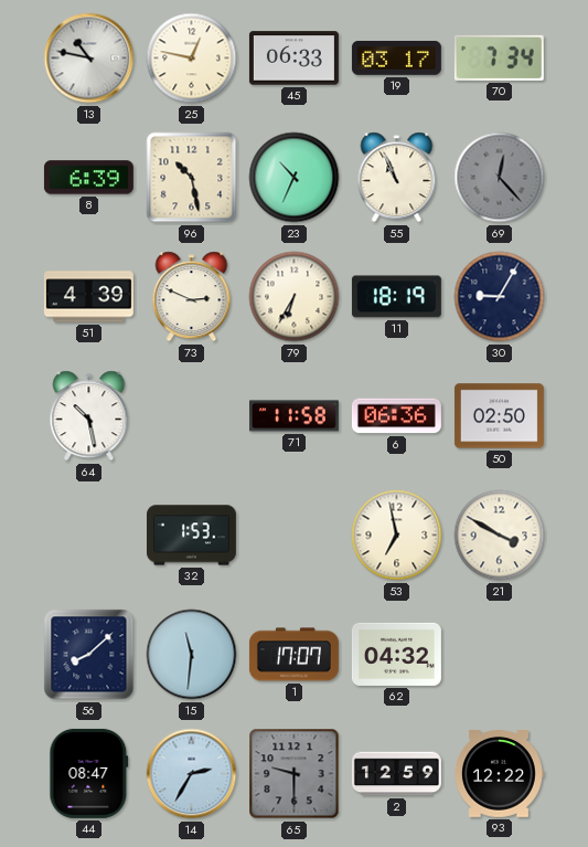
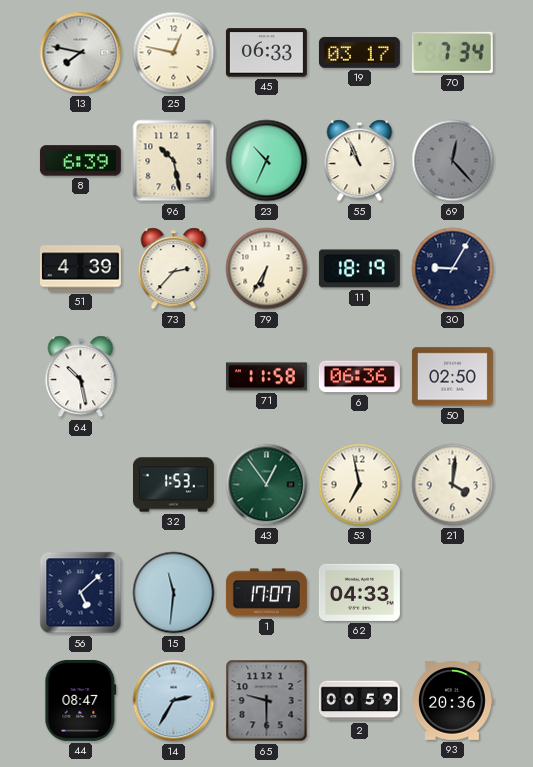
13: 10:47 -> 7:47
73: 2:49 -> 2:37
43: none -> 12:54
21: 3:50 -> 4:01
56: 8:08 -> 5:08
62: 04:32 -> 04:33
2: 12:59 -> 00:59
93: 12:22 -> 20:36
